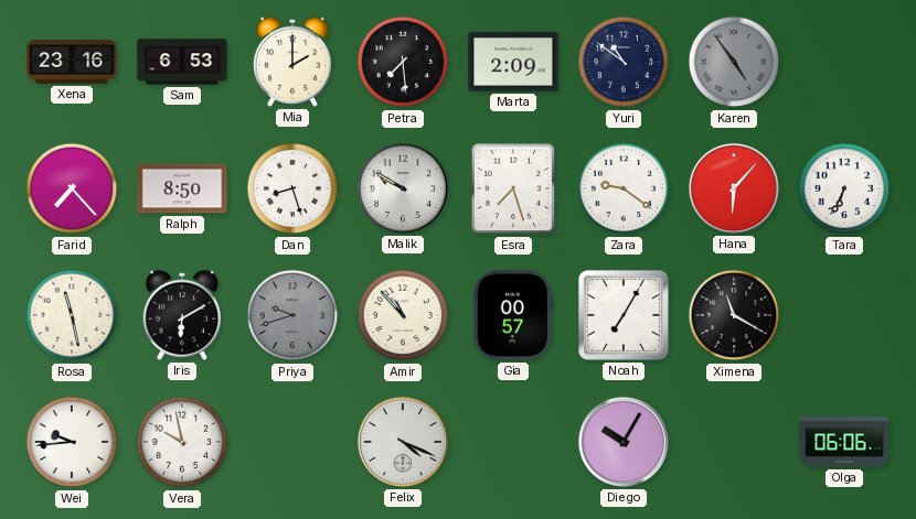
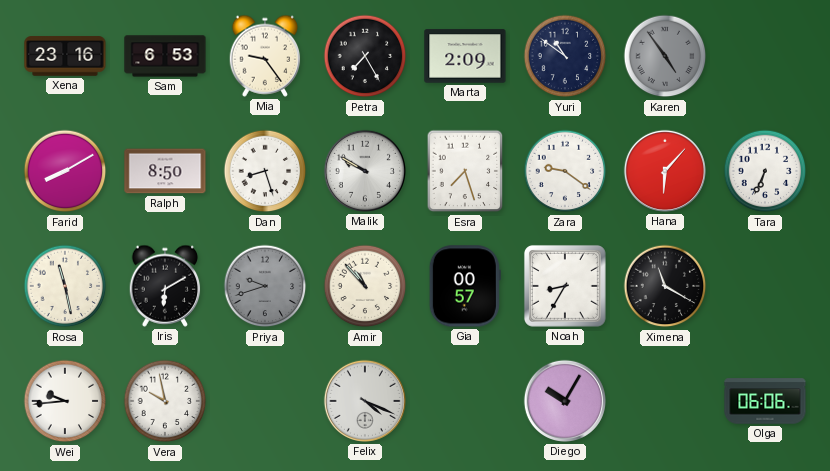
Mia: 2:00 -> 9:24
Petra: 7:29 -> 7:25
Farid: 7:23 -> 8:10
Noah: 7:05 -> 8:35
